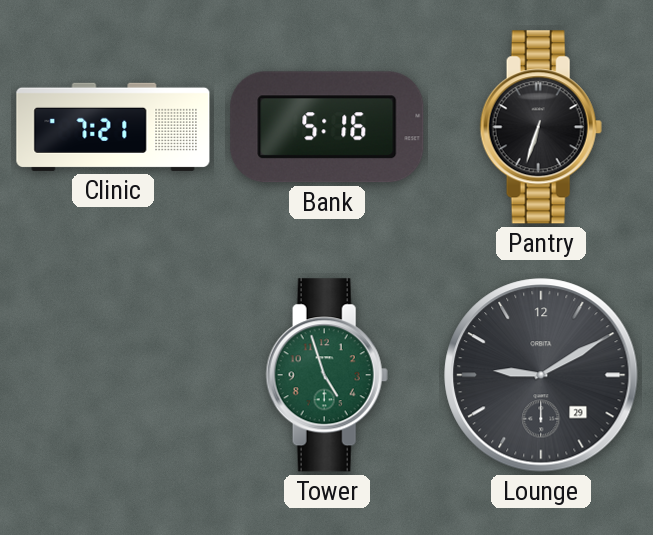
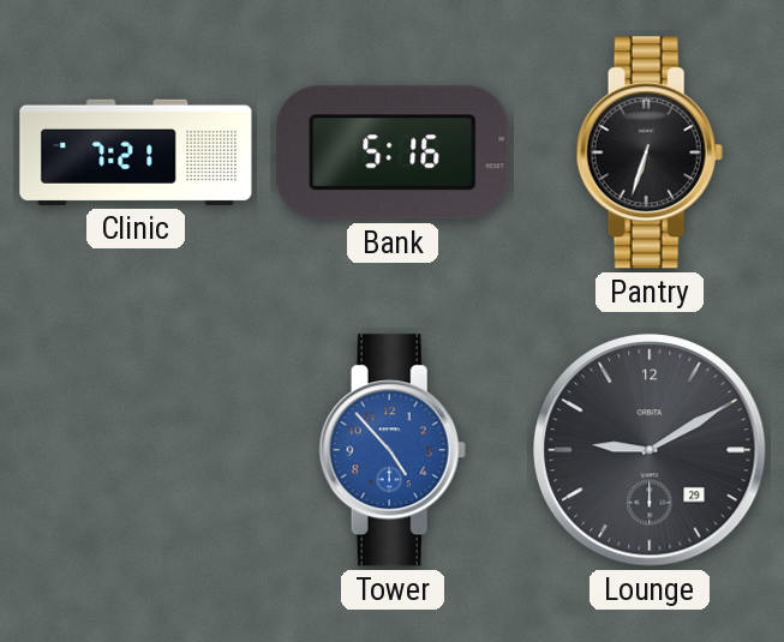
Tower: 4:57 -> 4:53
Tower dial: green -> blue
